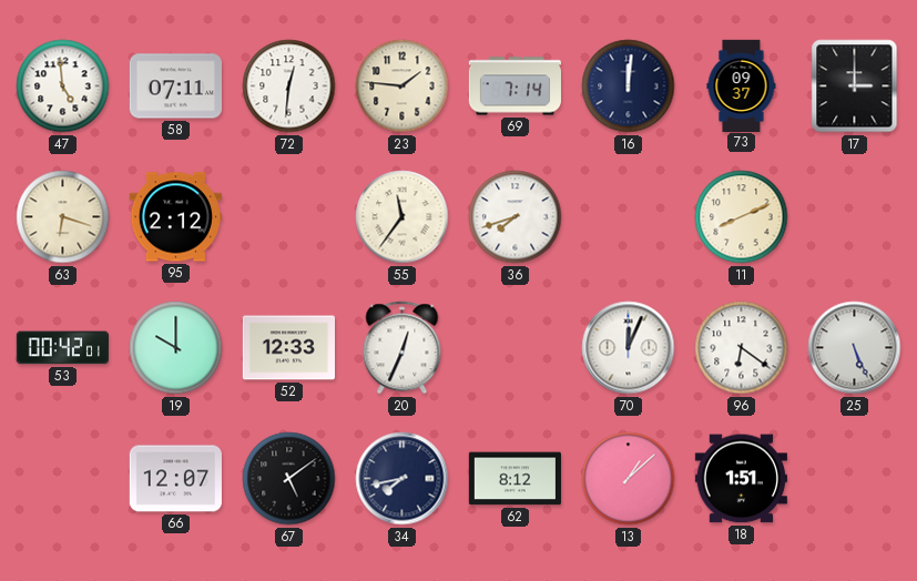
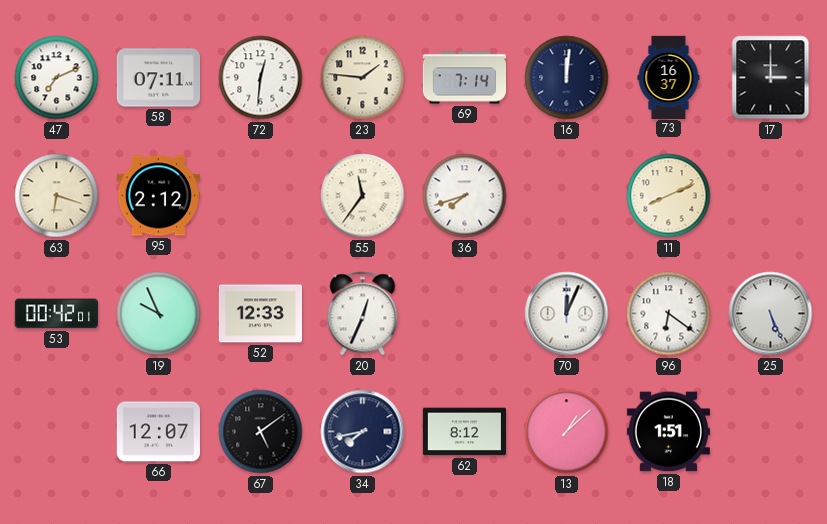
47: 4:59 -> 7:11
73: 09:37 -> 16:37
19: 10:00 -> 9:56
